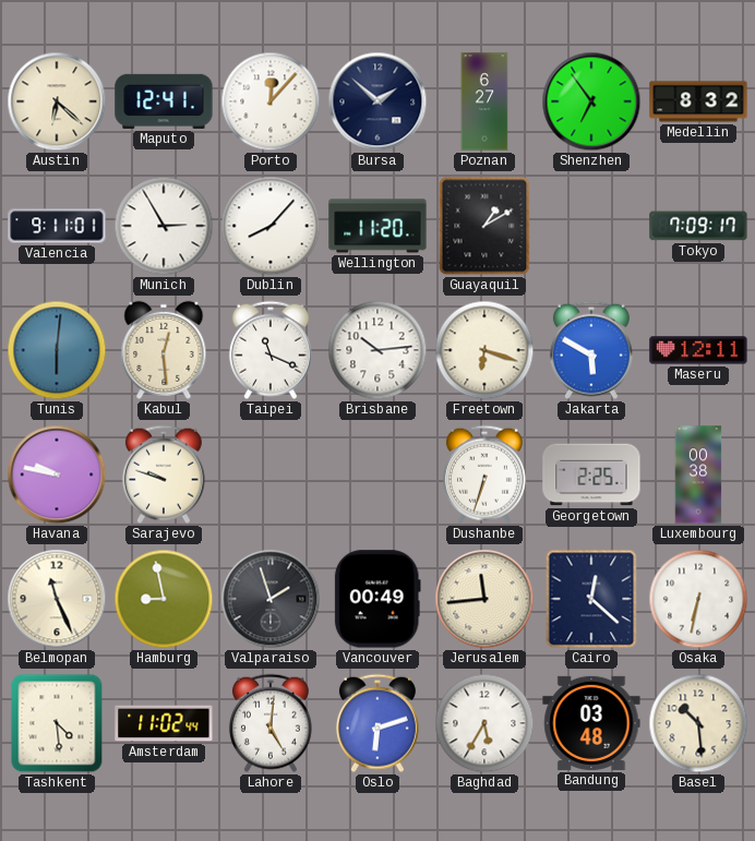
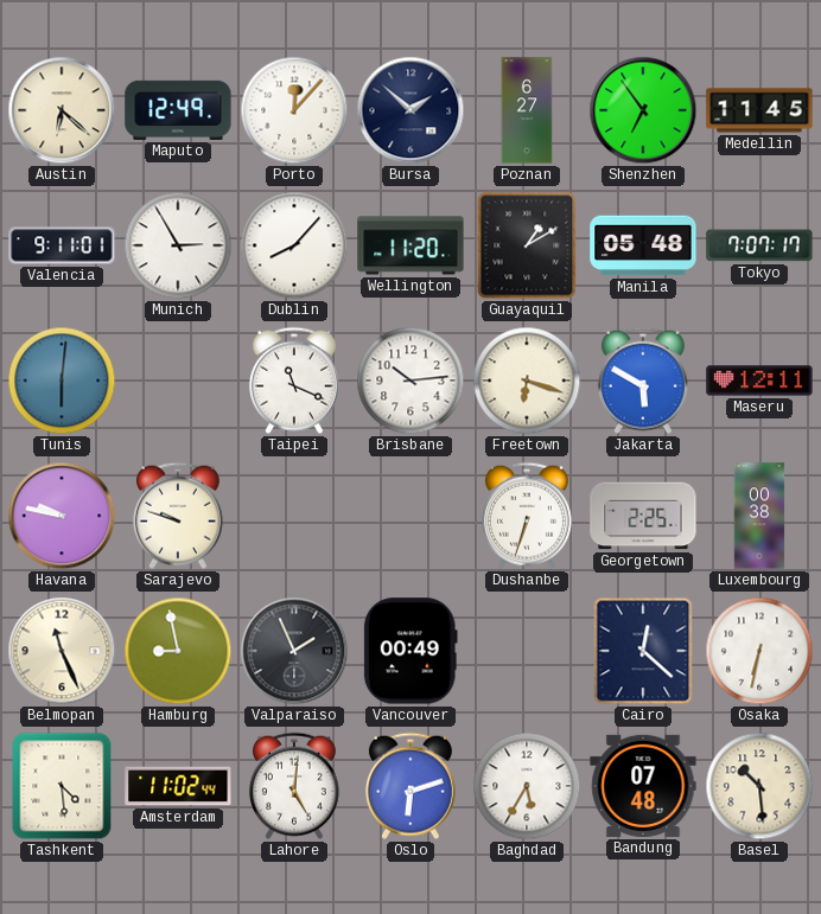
Maputo: 12:41 -> 12:49
Medellin: 8:32 -> 11:45
Manila: none -> 05:48
Tokyo: 7:09 -> 7:07
Kabul: 12:29 -> none
Valparaiso: 1:57 -> 1:56
Jerusalem: 11:44 -> none
Bandung: 03:48 -> 07:48
